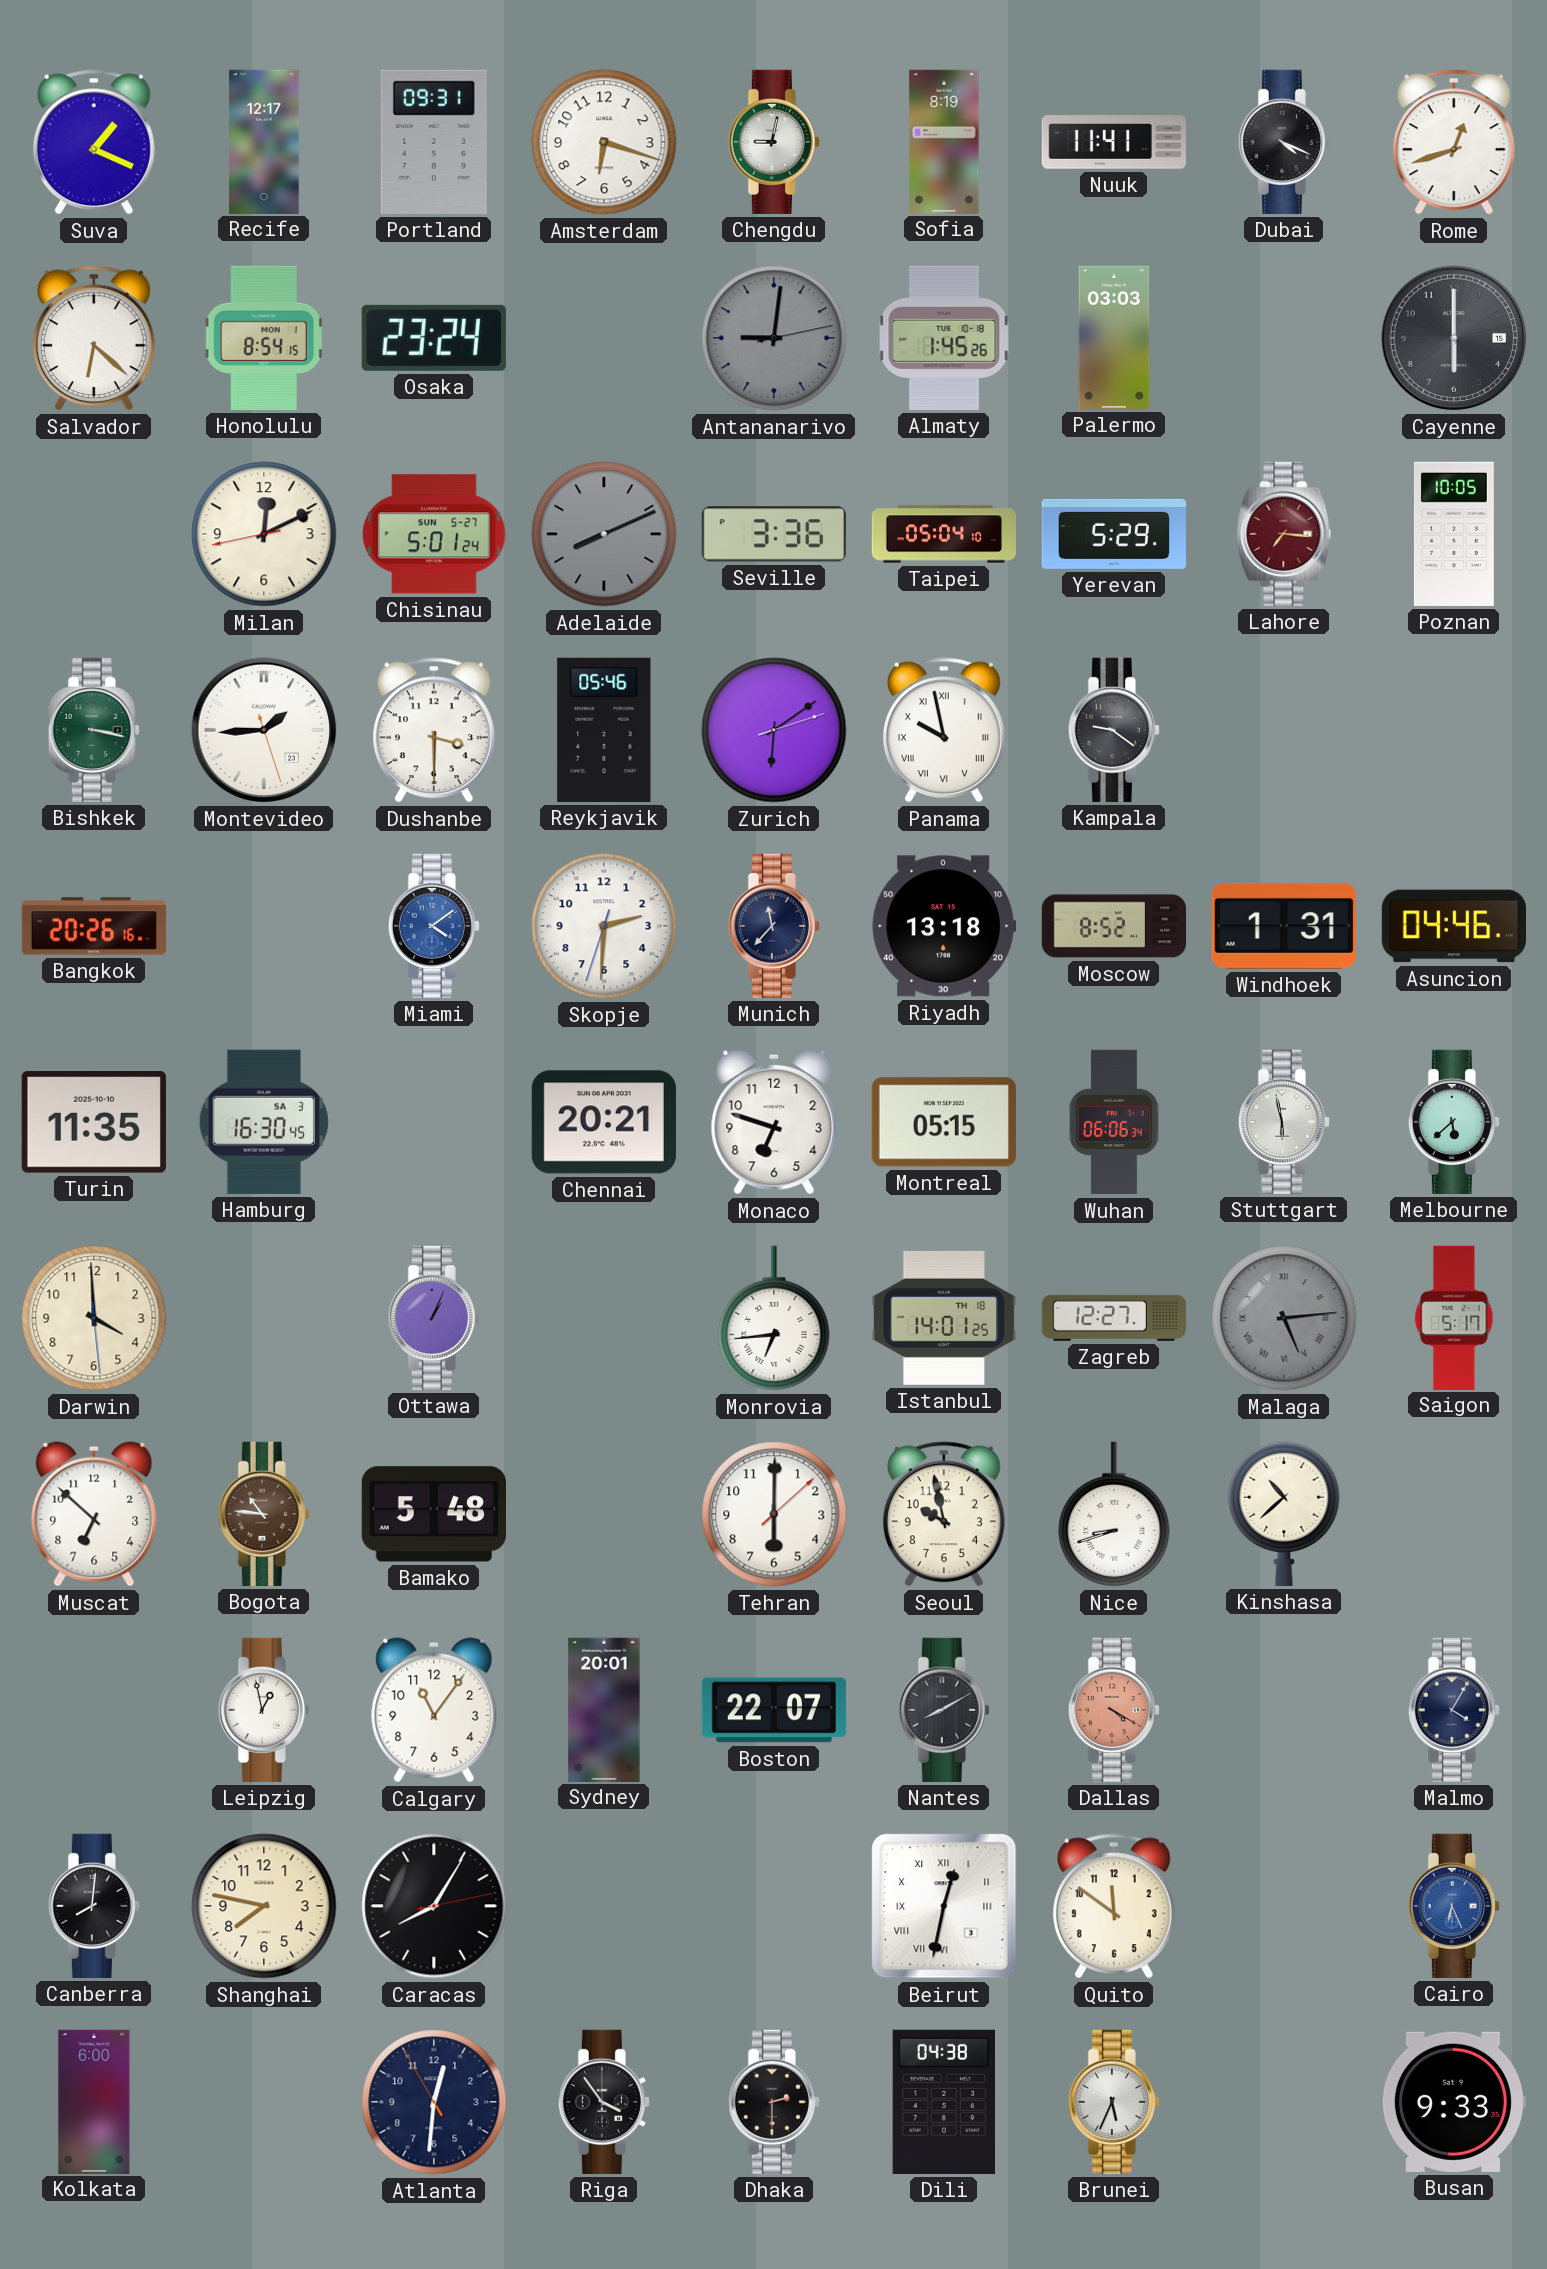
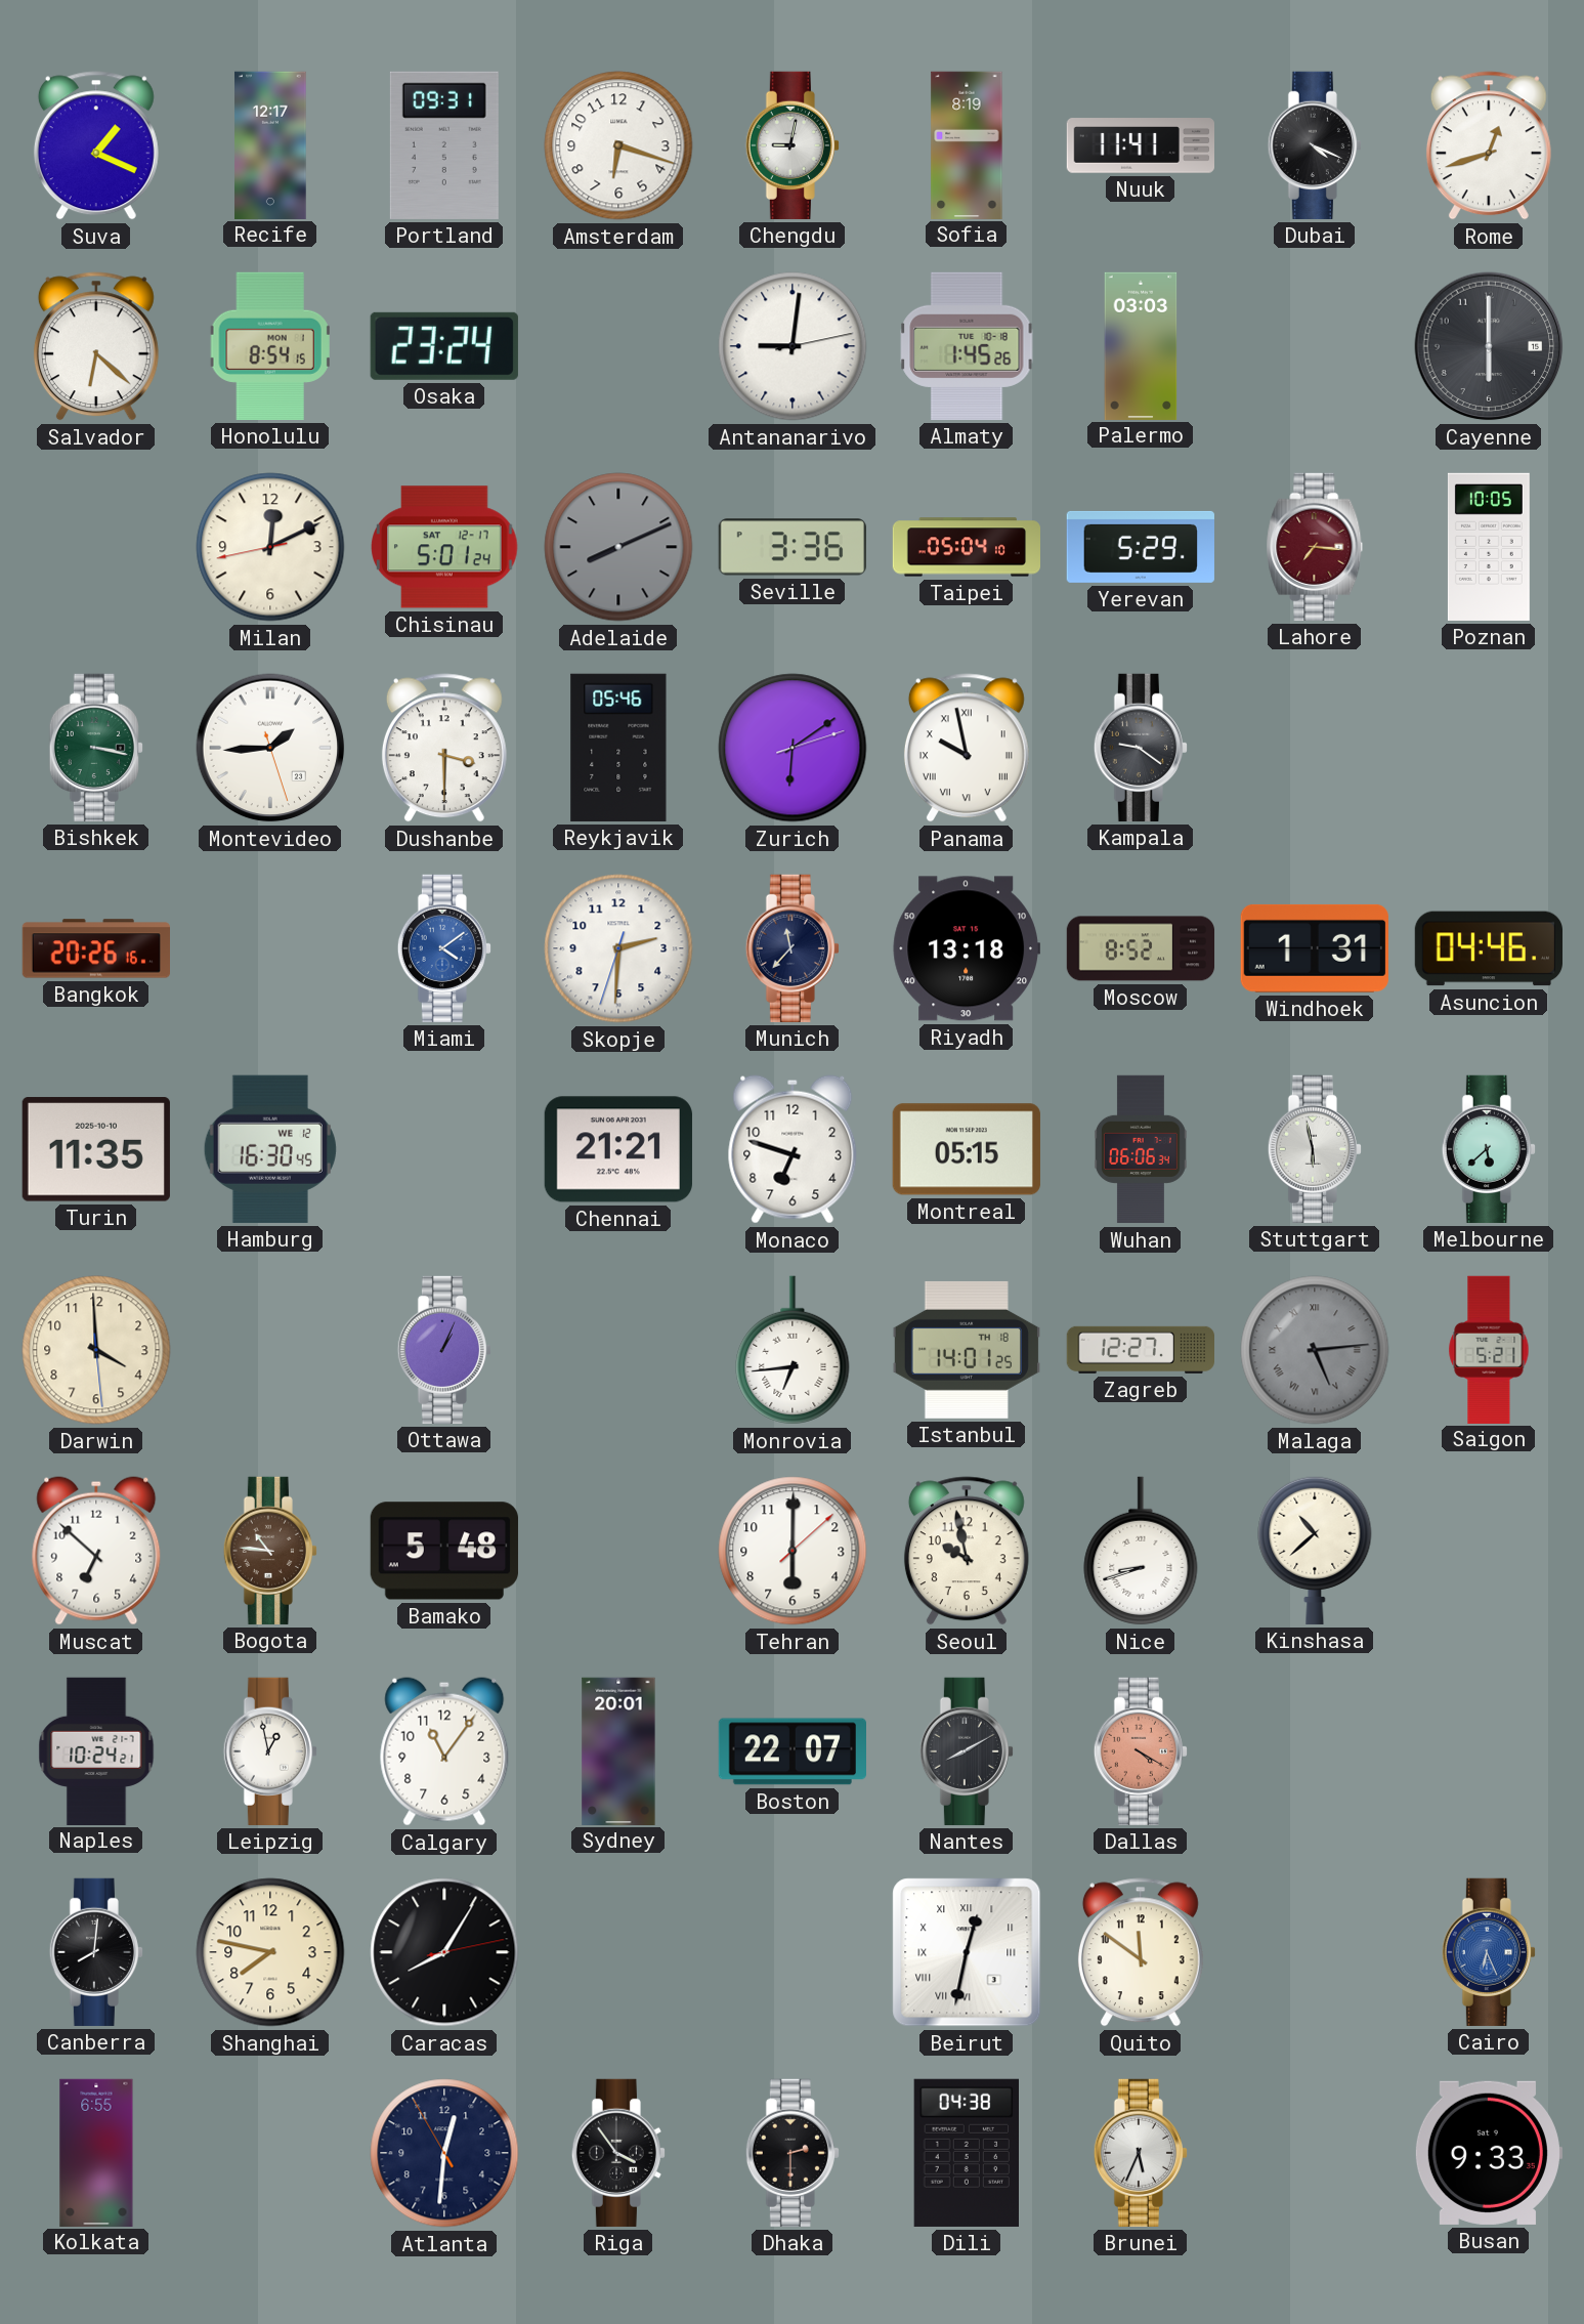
Antananarivo dial: grey -> white
Chisinau date: SUN 5-27 -> SAT 12-17
Hamburg date: SA 3 -> WE 12
Chennai: 20:21 -> 21:21
Saigon: 5:17 -> 5:21
Naples: none -> 10:24
Malmo: 4:05 -> none
Kolkata: 6:00 -> 6:55
